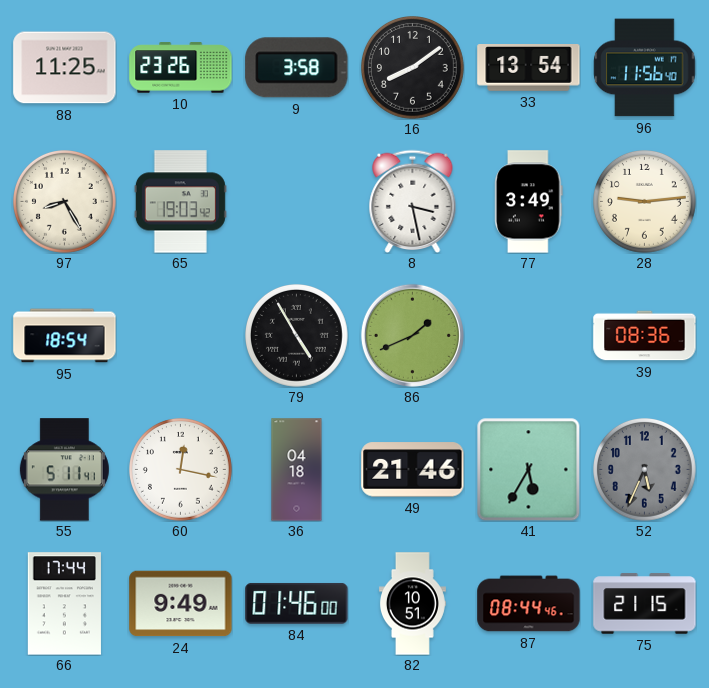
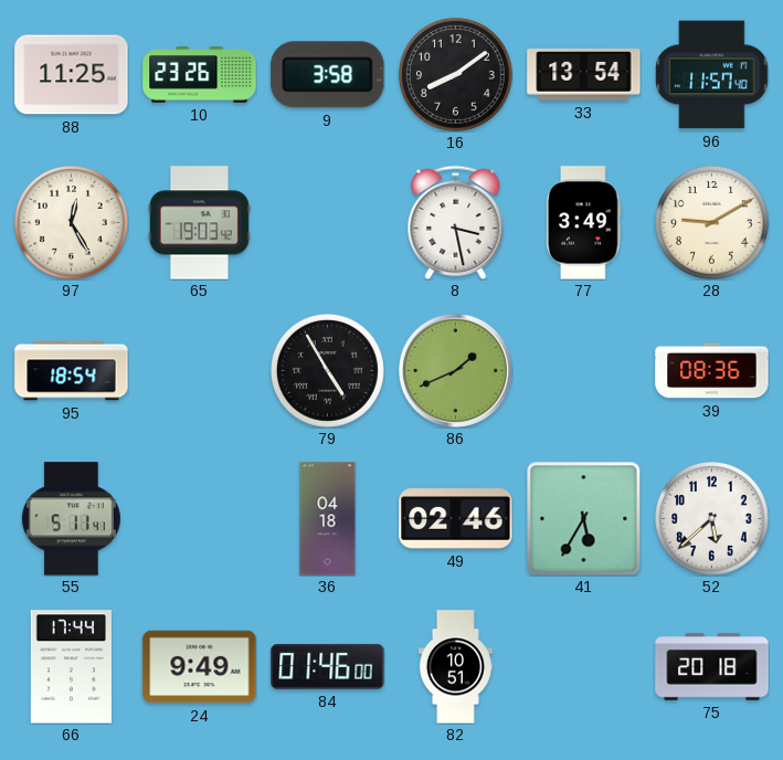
96: 11:56 -> 11:57
97: 8:25 -> 12:25
28: 9:14 -> 9:10
60: 12:17 -> none
49: 21:46 -> 02:46
52: 5:34 -> 5:38
52 dial: grey -> white
87: 08:44 -> none
75: 21:15 -> 20:18
